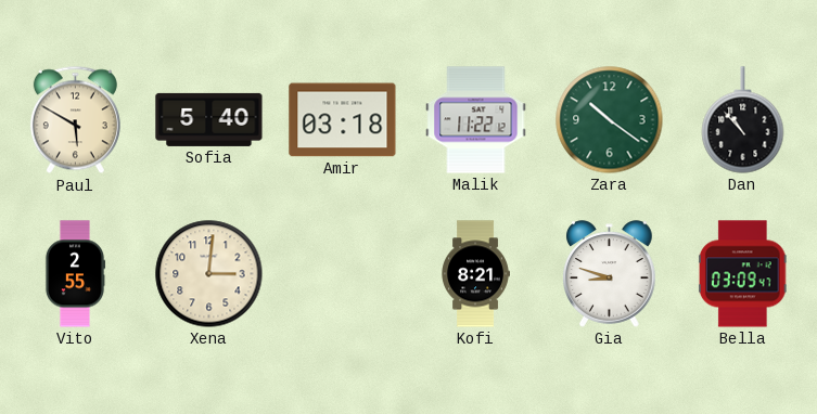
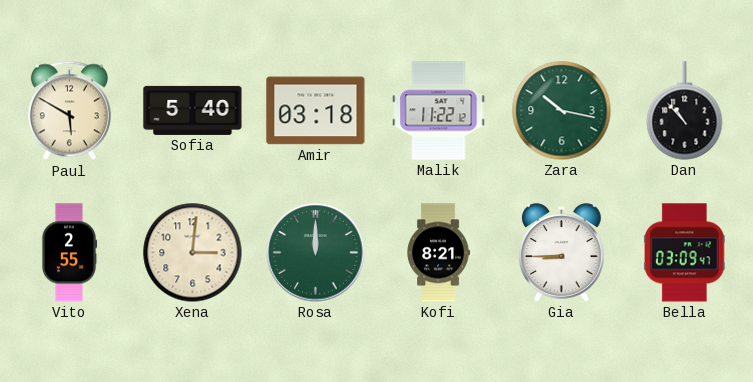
Zara: 10:21 -> 10:17
Rosa: none -> 12:00
Gia: 8:48 -> 8:45
